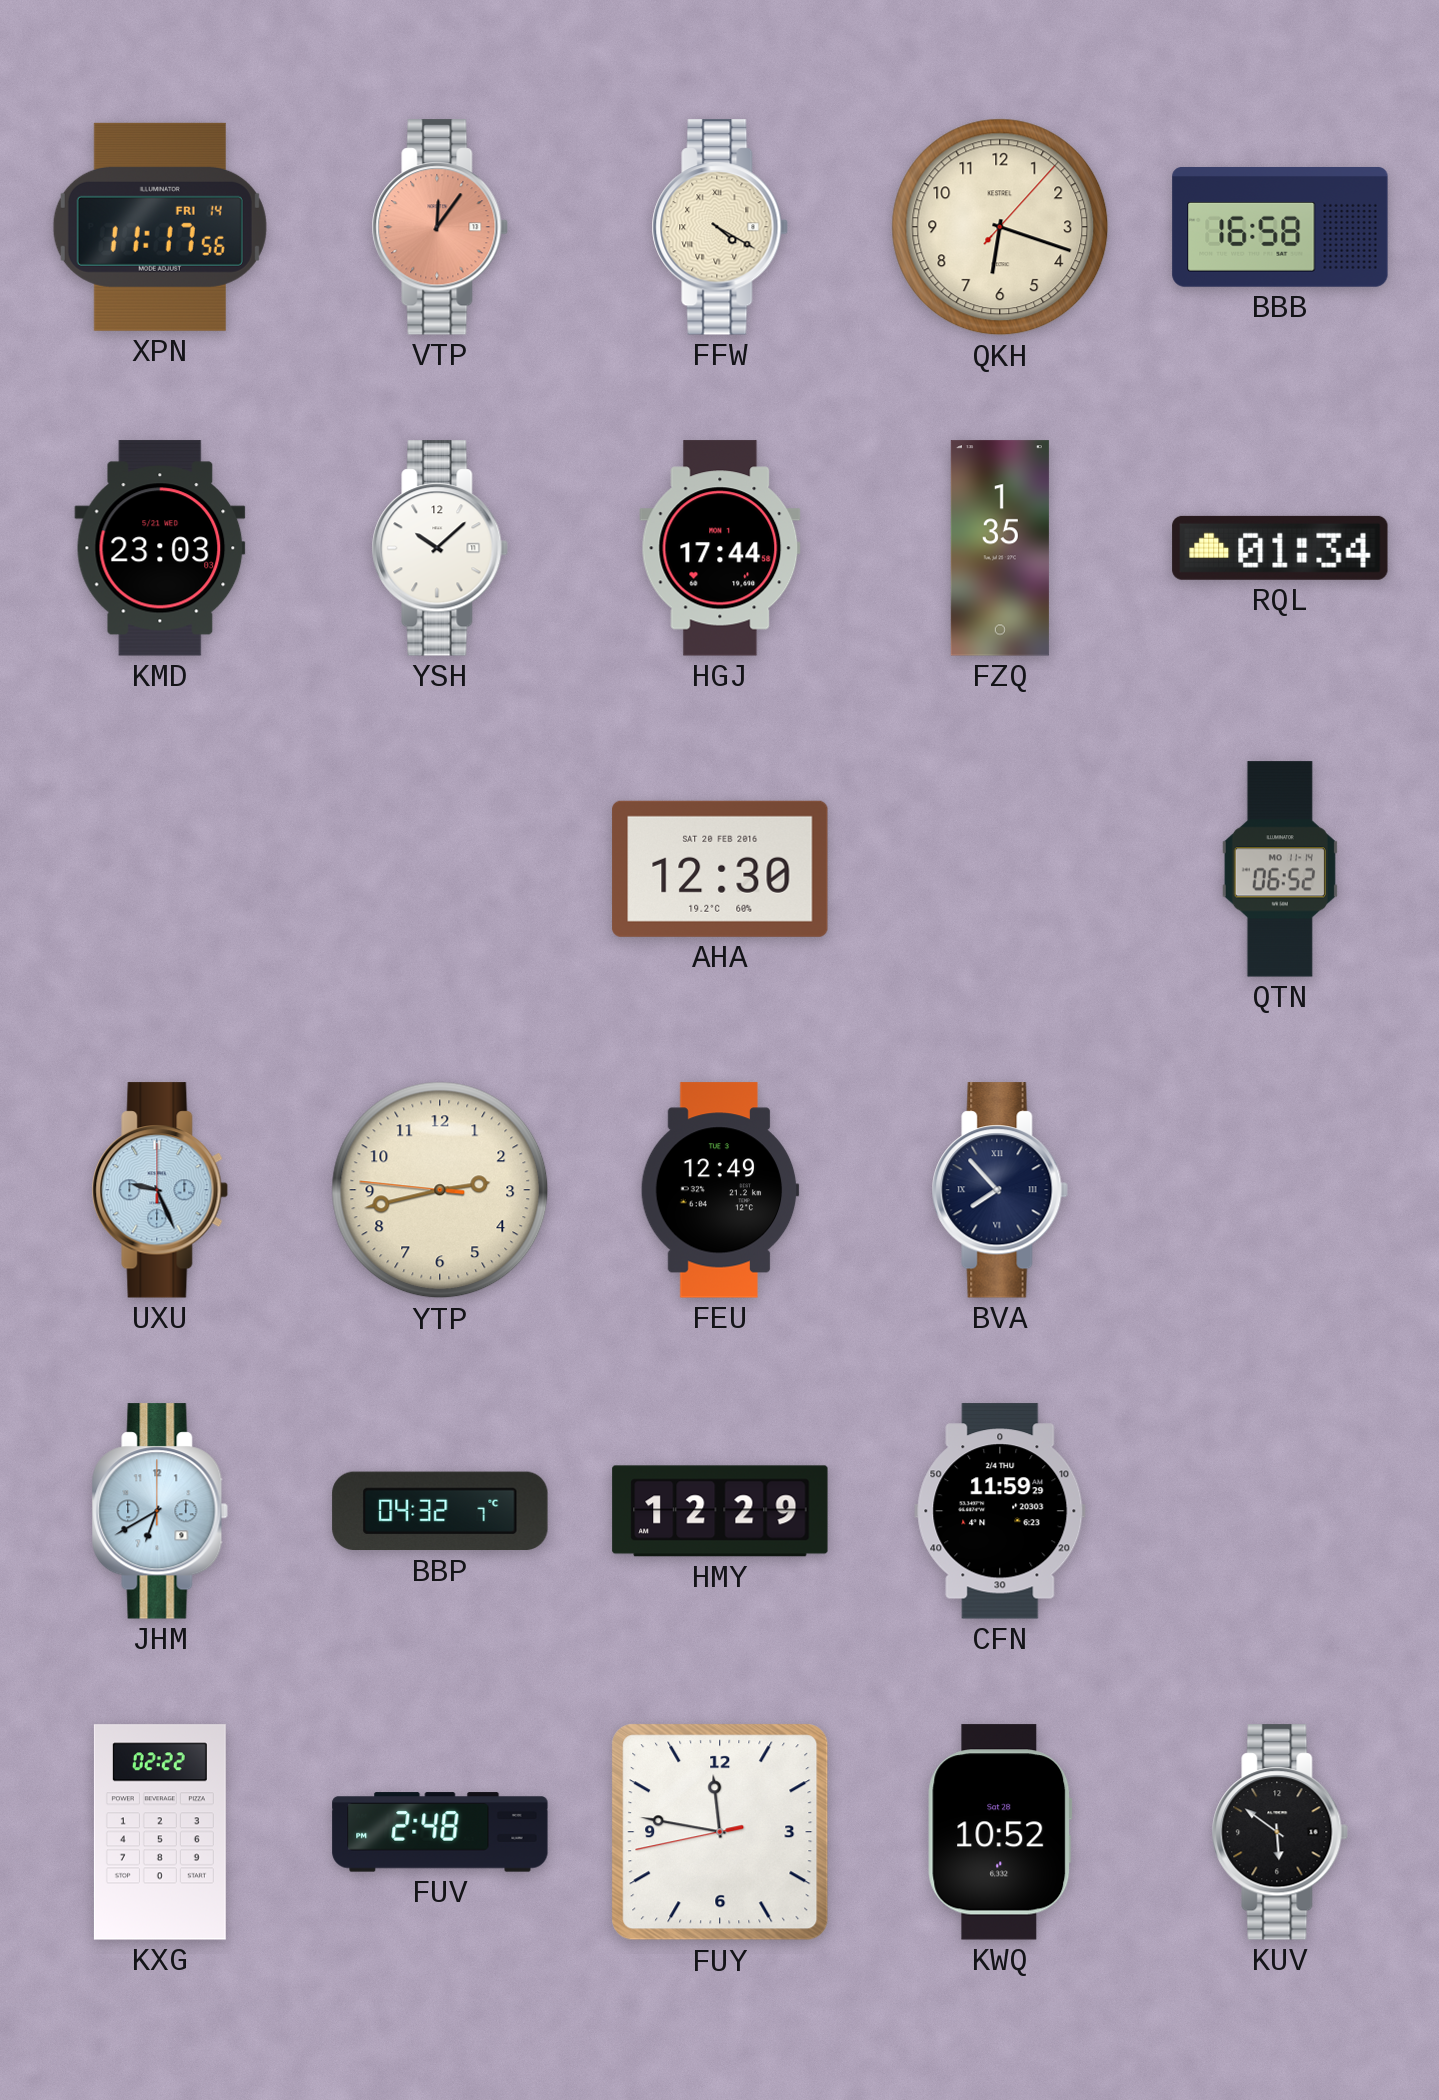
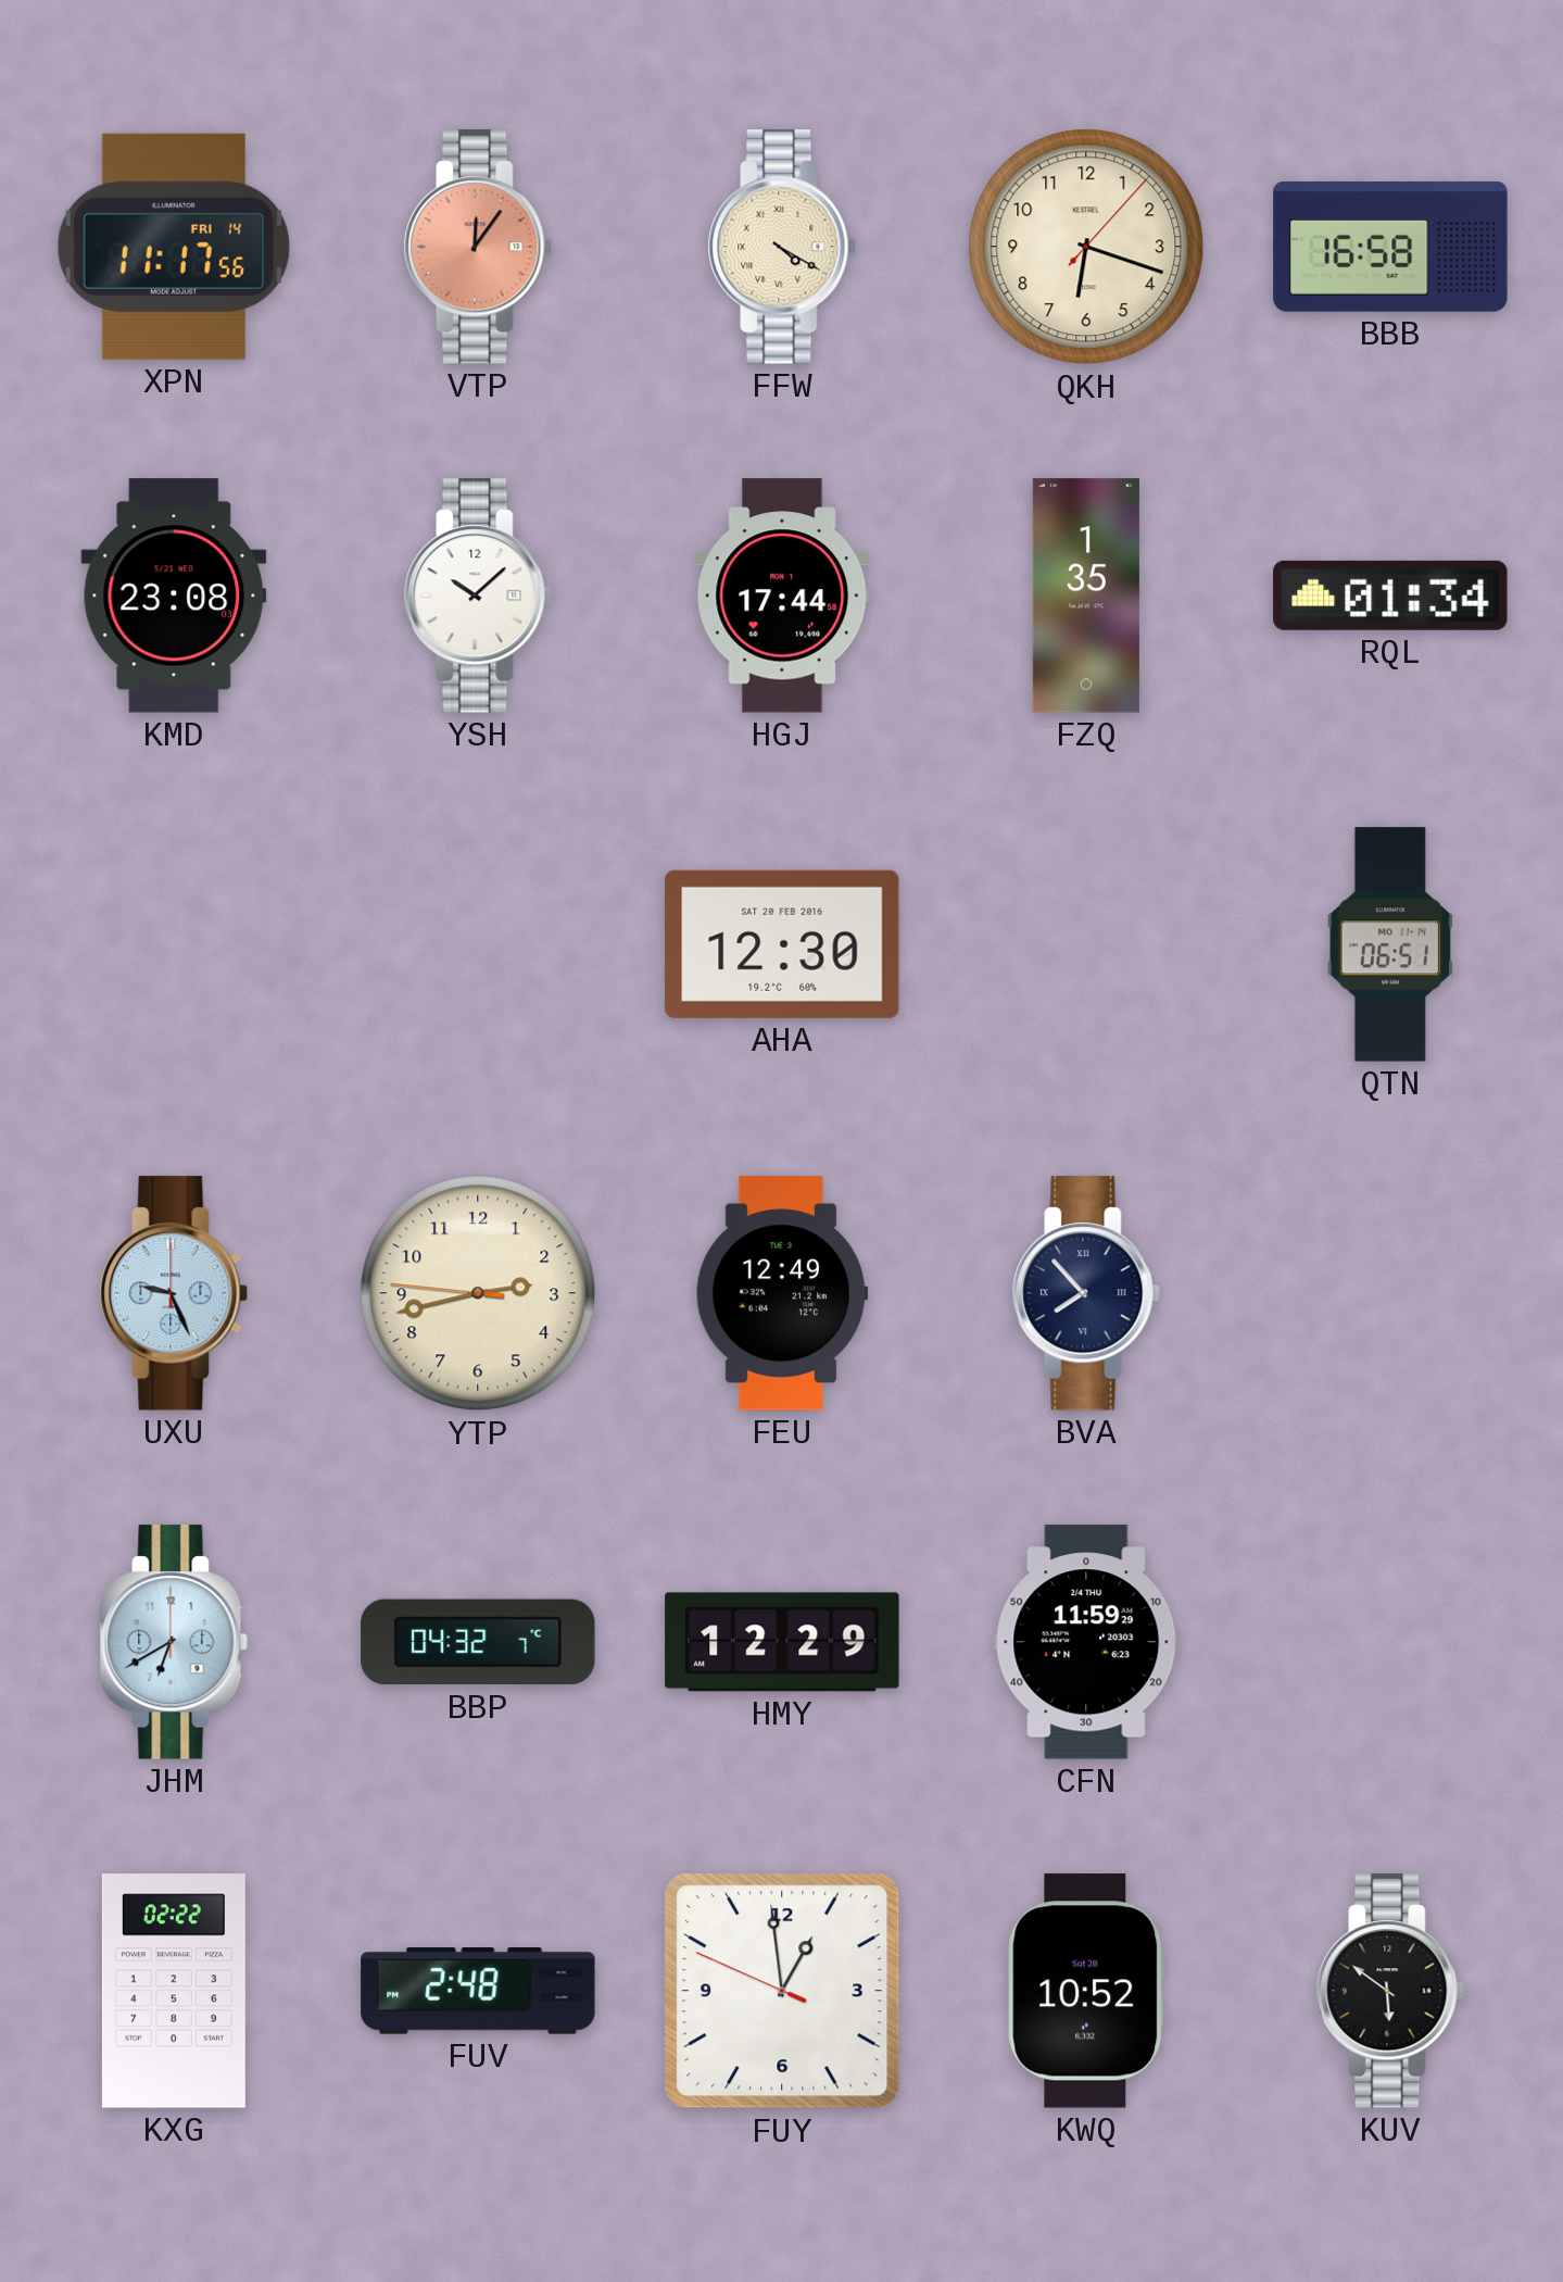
KMD: 23:03 -> 23:08
QTN: 06:52 -> 06:51
FUY: 11:46 -> 12:58
